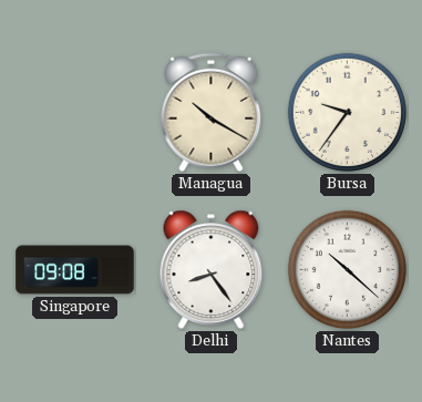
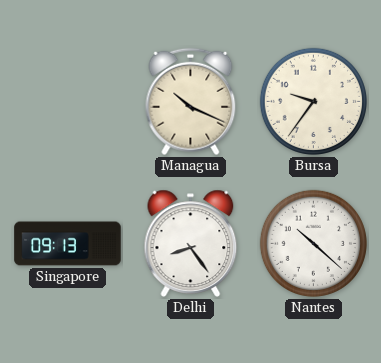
Managua: 10:20 -> 10:19
Singapore: 09:08 -> 09:13
